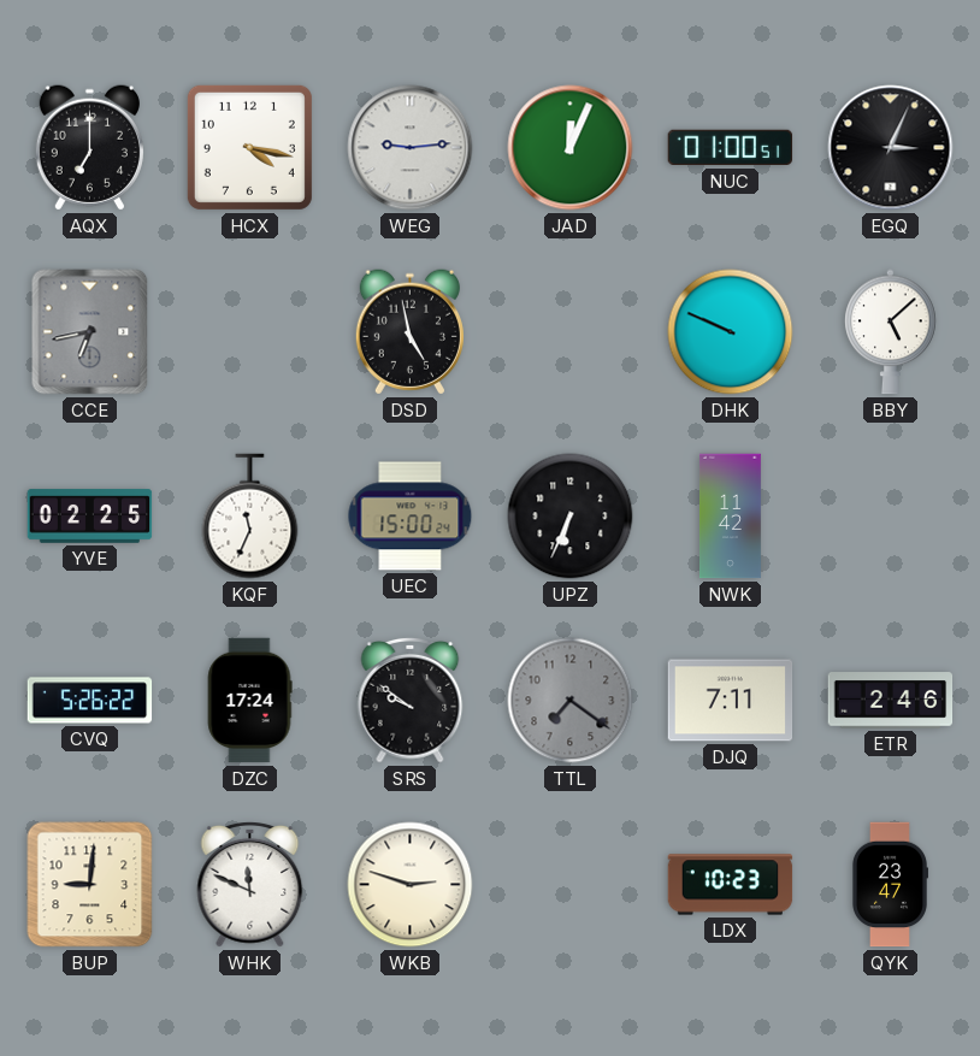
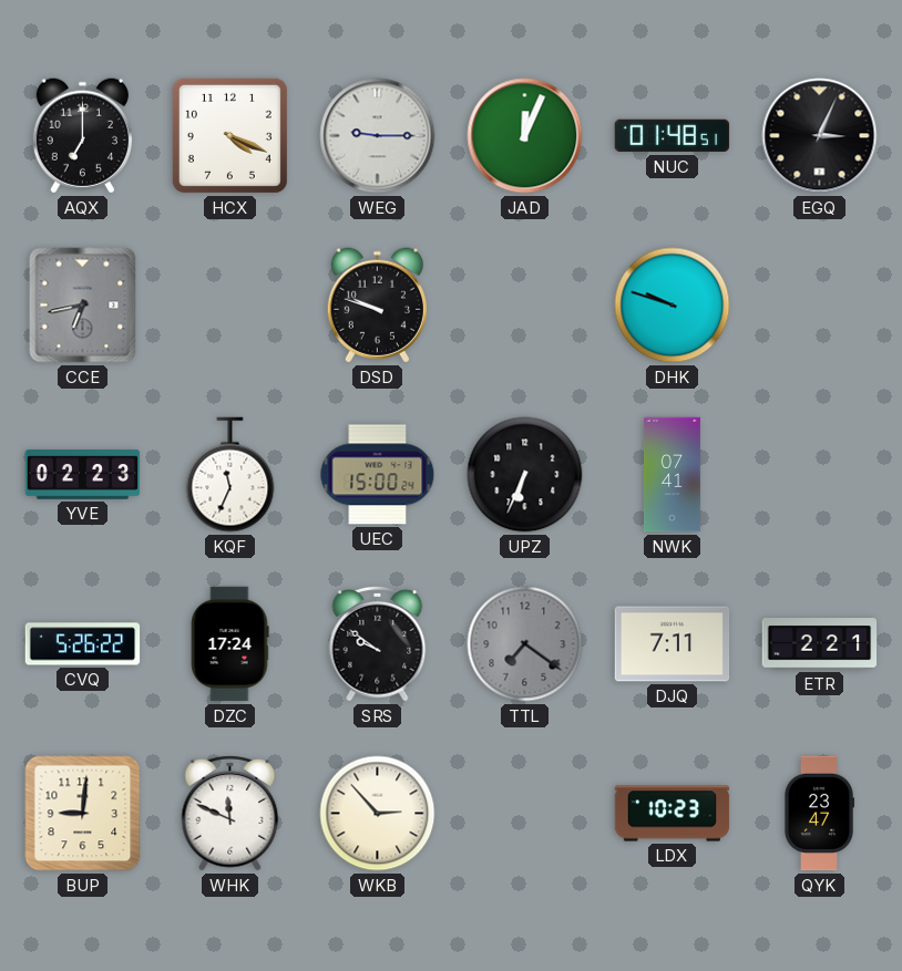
HCX: 4:17 -> 4:19
WEG: 9:14 -> 9:15
NUC: 01:00 -> 01:48
DSD: 4:58 -> 9:48
DHK: 9:49 -> 9:48
BBY: 5:08 -> none
YVE: 02:25 -> 02:23
NWK: 11:42 -> 07:41
ETR: 2:46 -> 2:21
WKB: 2:48 -> 2:53
